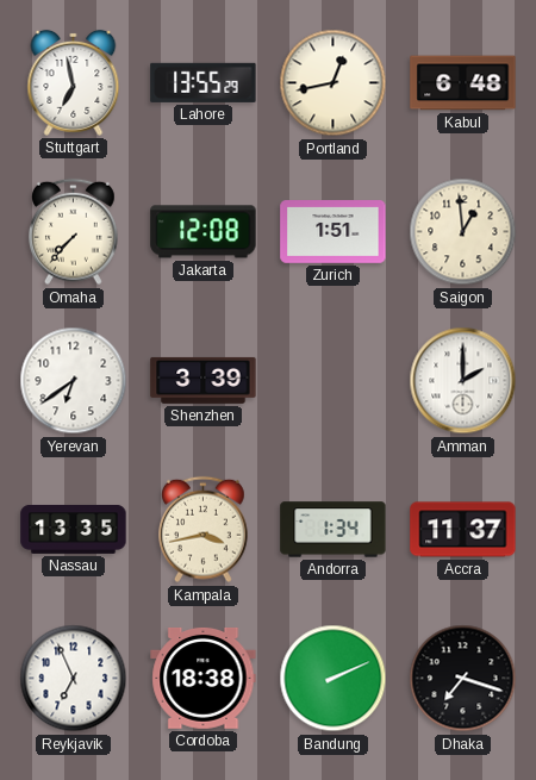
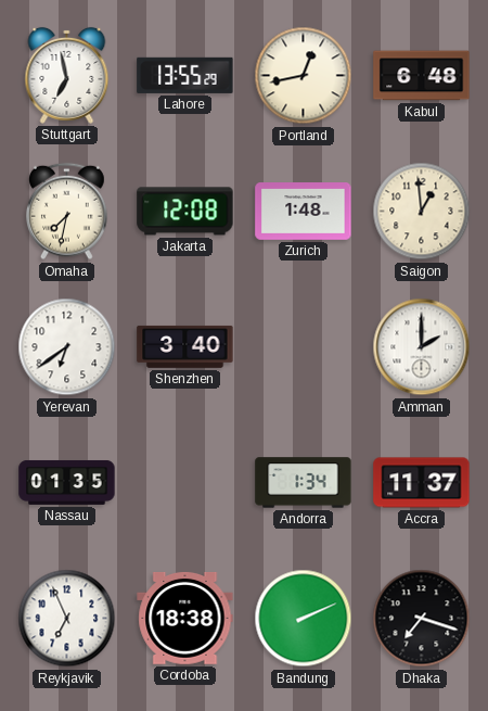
Omaha: 7:37 -> 7:32
Zurich: 1:51 -> 1:48
Shenzhen: 3:39 -> 3:40
Nassau: 13:35 -> 01:35
Kampala: 3:43 -> none
